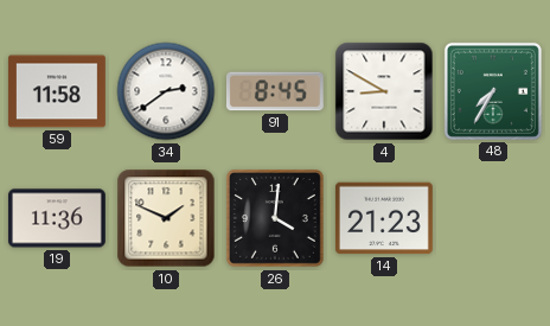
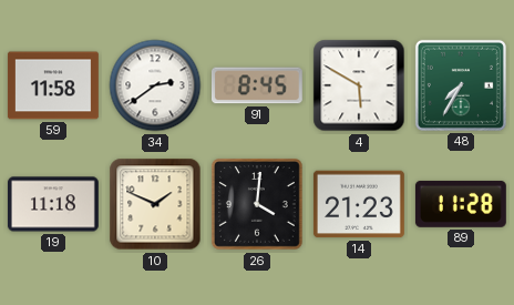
4: 8:50 -> 5:50
19: 11:36 -> 11:18
89: none -> 11:28
